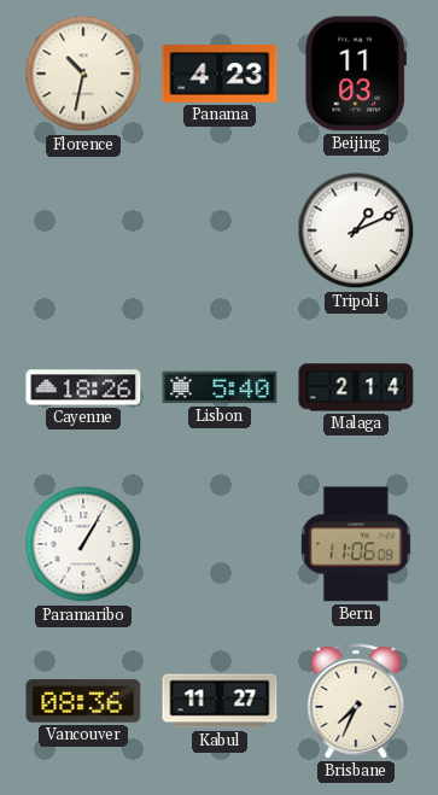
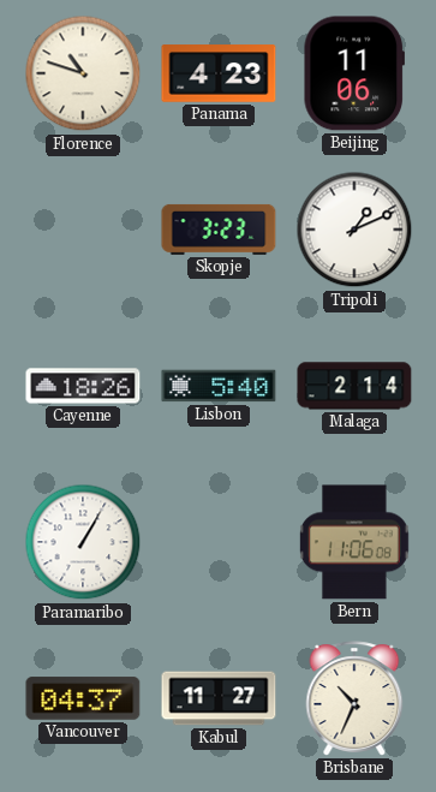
Florence: 10:32 -> 10:48
Beijing: 11:03 -> 11:06
Skopje: none -> 3:23
Vancouver: 08:36 -> 04:37
Brisbane: 7:34 -> 10:34
